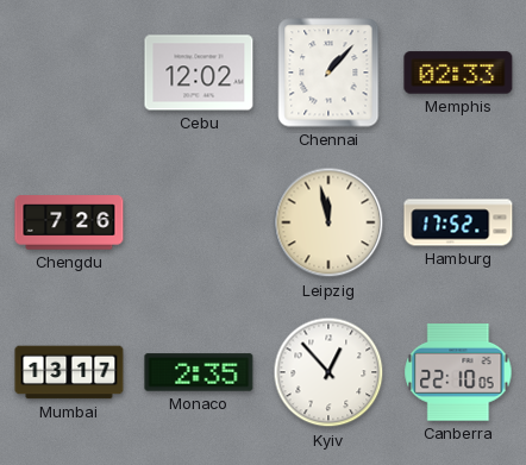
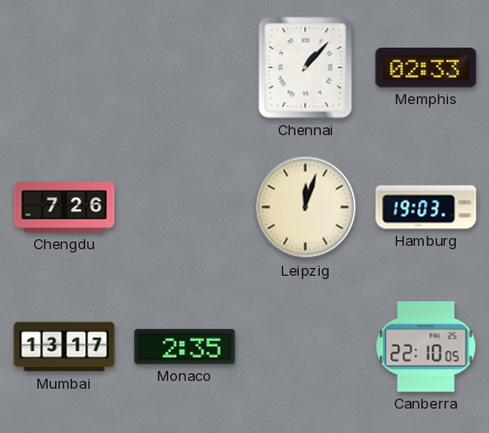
Cebu: 12:02 -> none
Leipzig: 11:58 -> 12:03
Hamburg: 17:52 -> 19:03
Kyiv: 12:53 -> none
